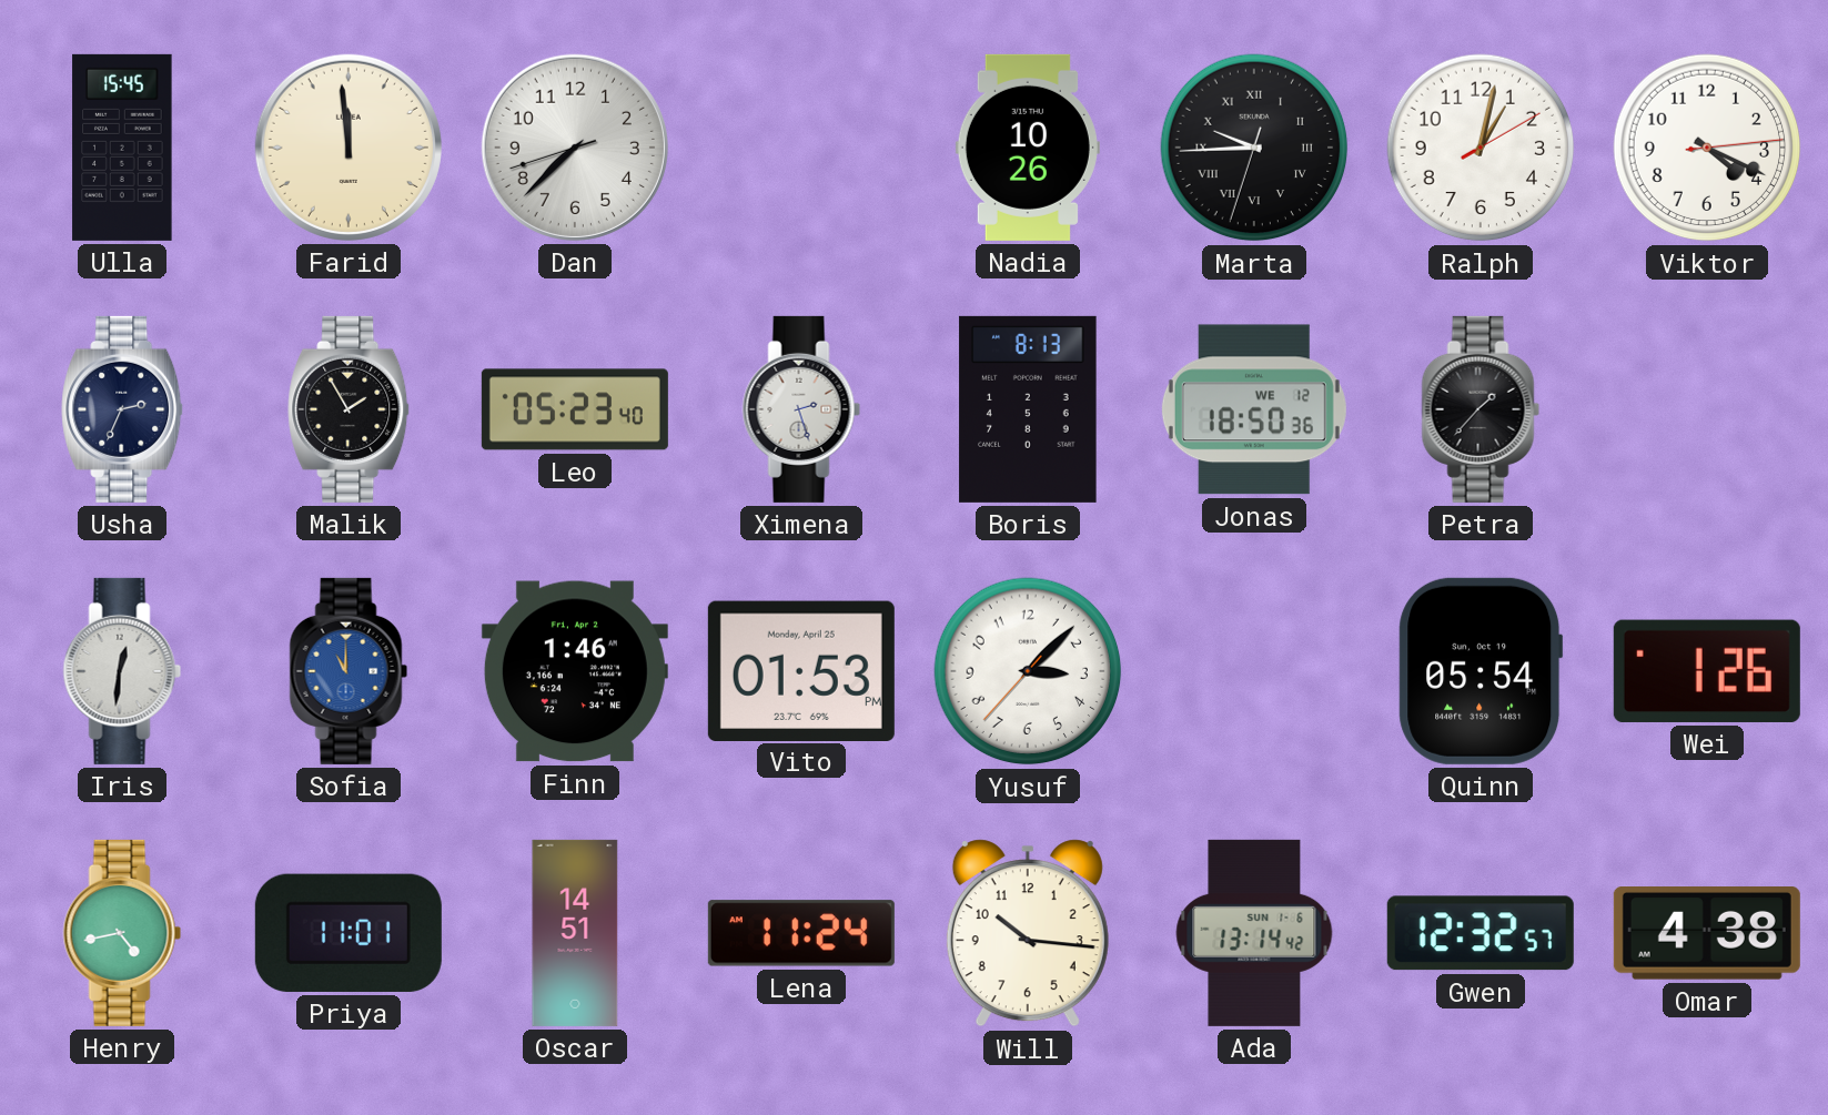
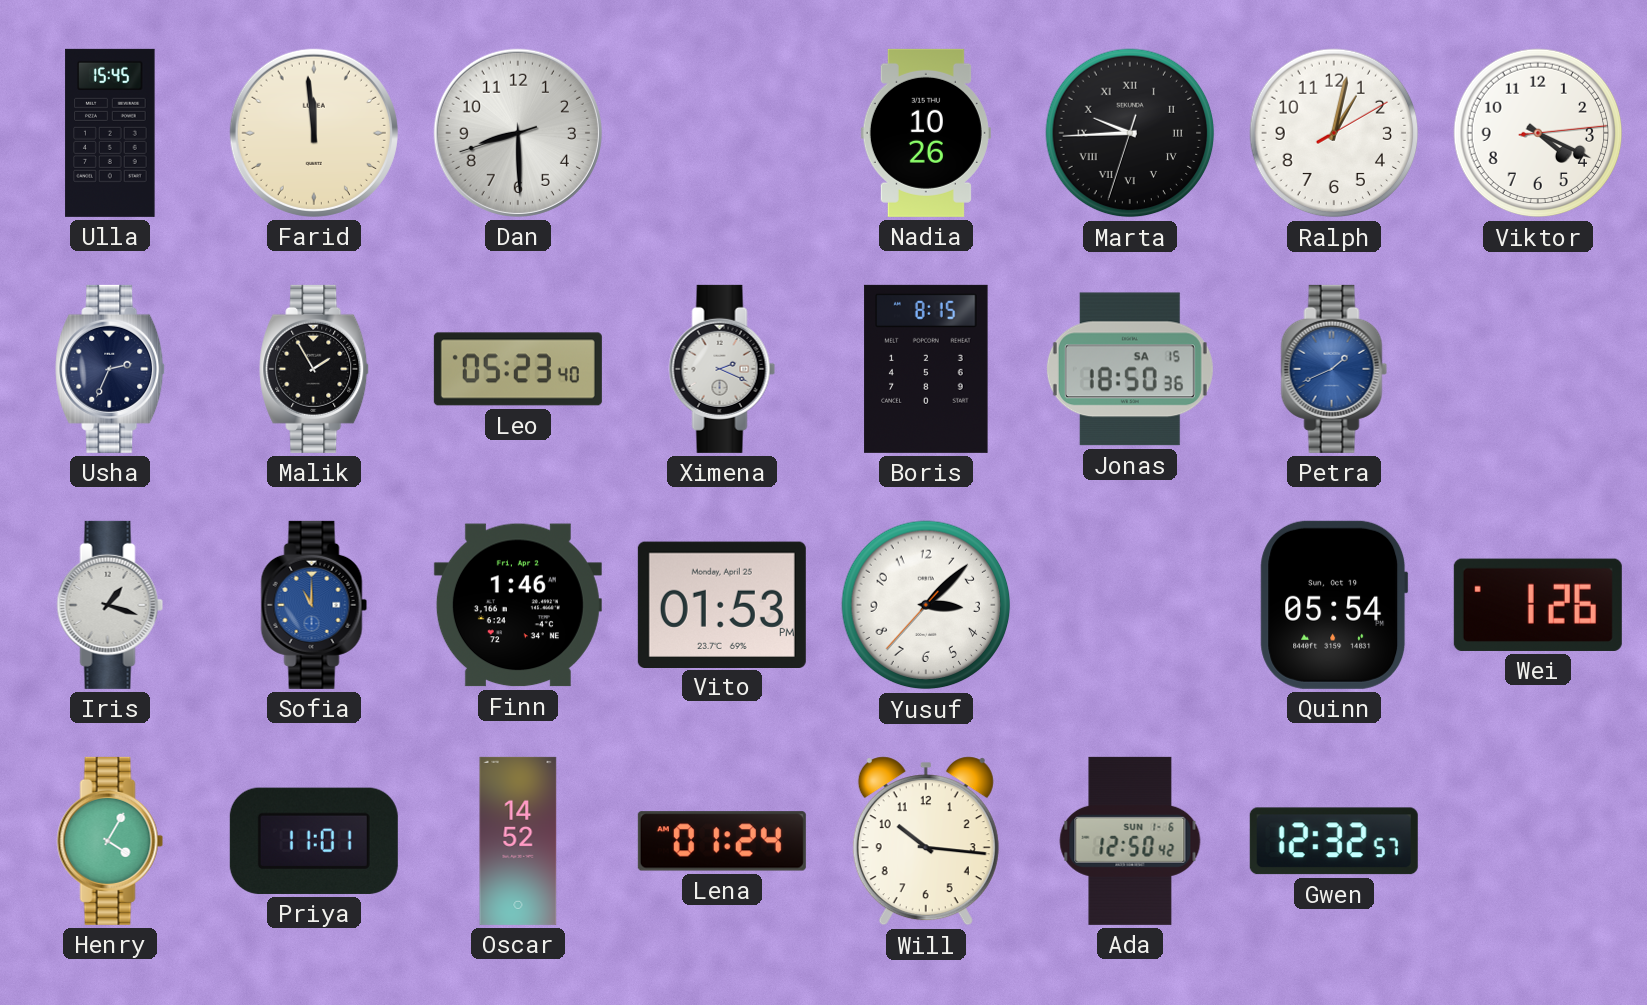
Dan: 7:37 -> 8:29
Ximena: 2:27 -> 2:19
Boris: 8:13 -> 8:15
Jonas date: WE 12 -> SA 15
Petra: 1:37 -> 1:41
Petra dial: black -> blue
Iris: 12:31 -> 1:18
Henry: 4:43 -> 4:05
Oscar: 14:51 -> 14:52
Lena: 11:24 -> 01:24
Ada: 13:14 -> 12:50
Omar: 4:38 -> none
